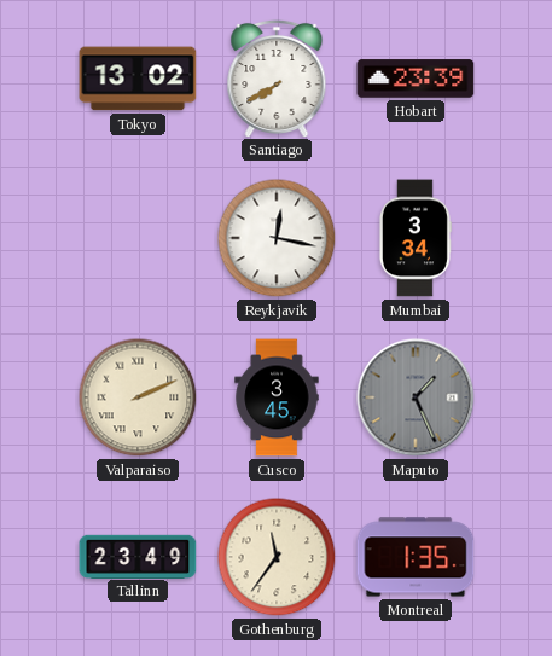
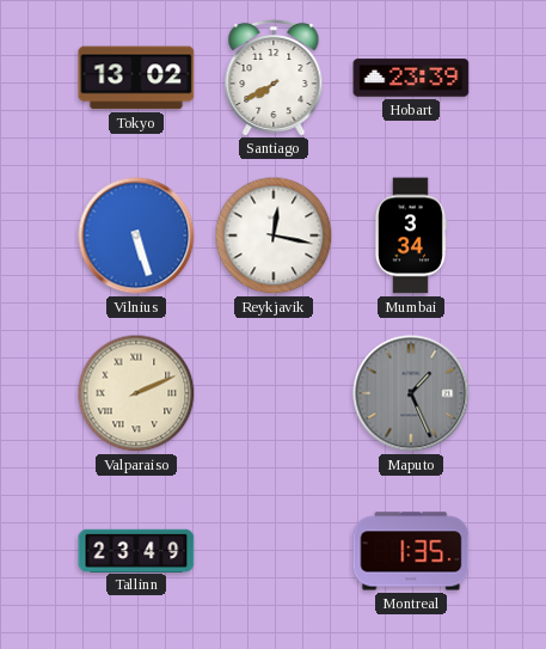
Vilnius: none -> 5:27
Cusco: 3:45 -> none
Gothenburg: 11:36 -> none
